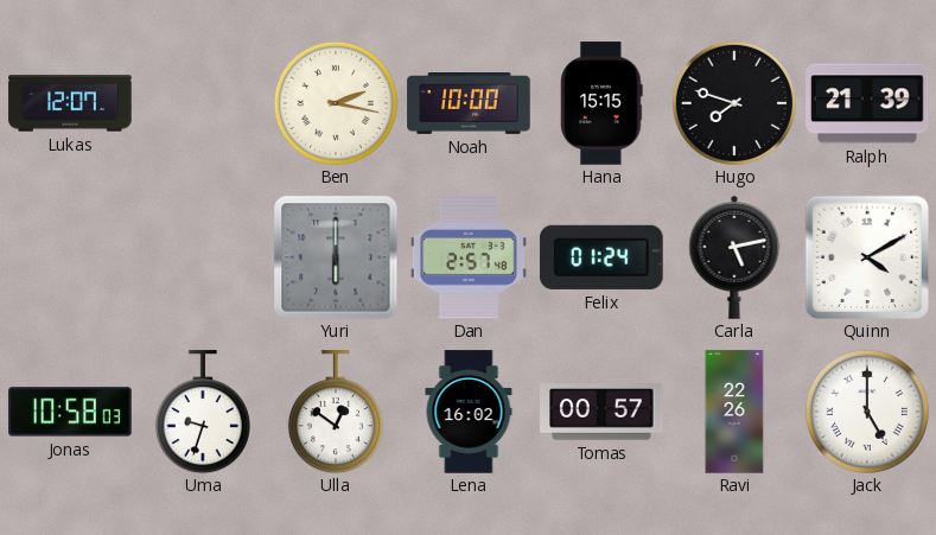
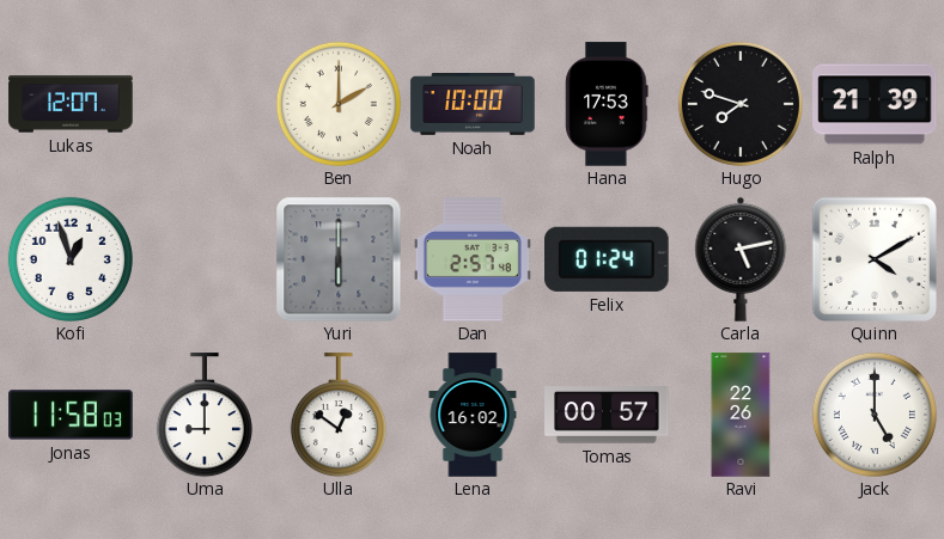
Ben: 2:17 -> 2:00
Hana: 15:15 -> 17:53
Kofi: none -> 12:57
Jonas: 10:58 -> 11:58
Uma: 9:33 -> 9:00
